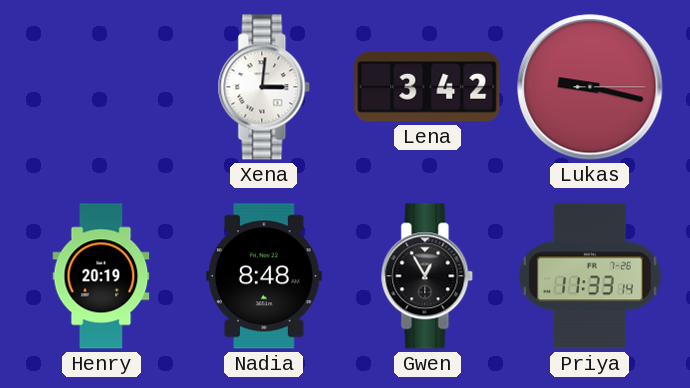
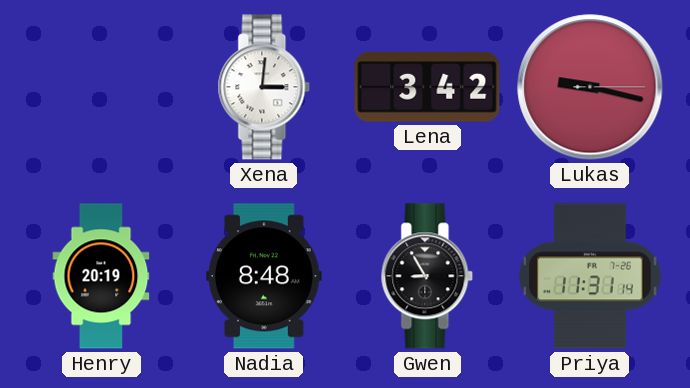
Gwen: 12:55 -> 8:55
Priya: 11:33 -> 11:31
